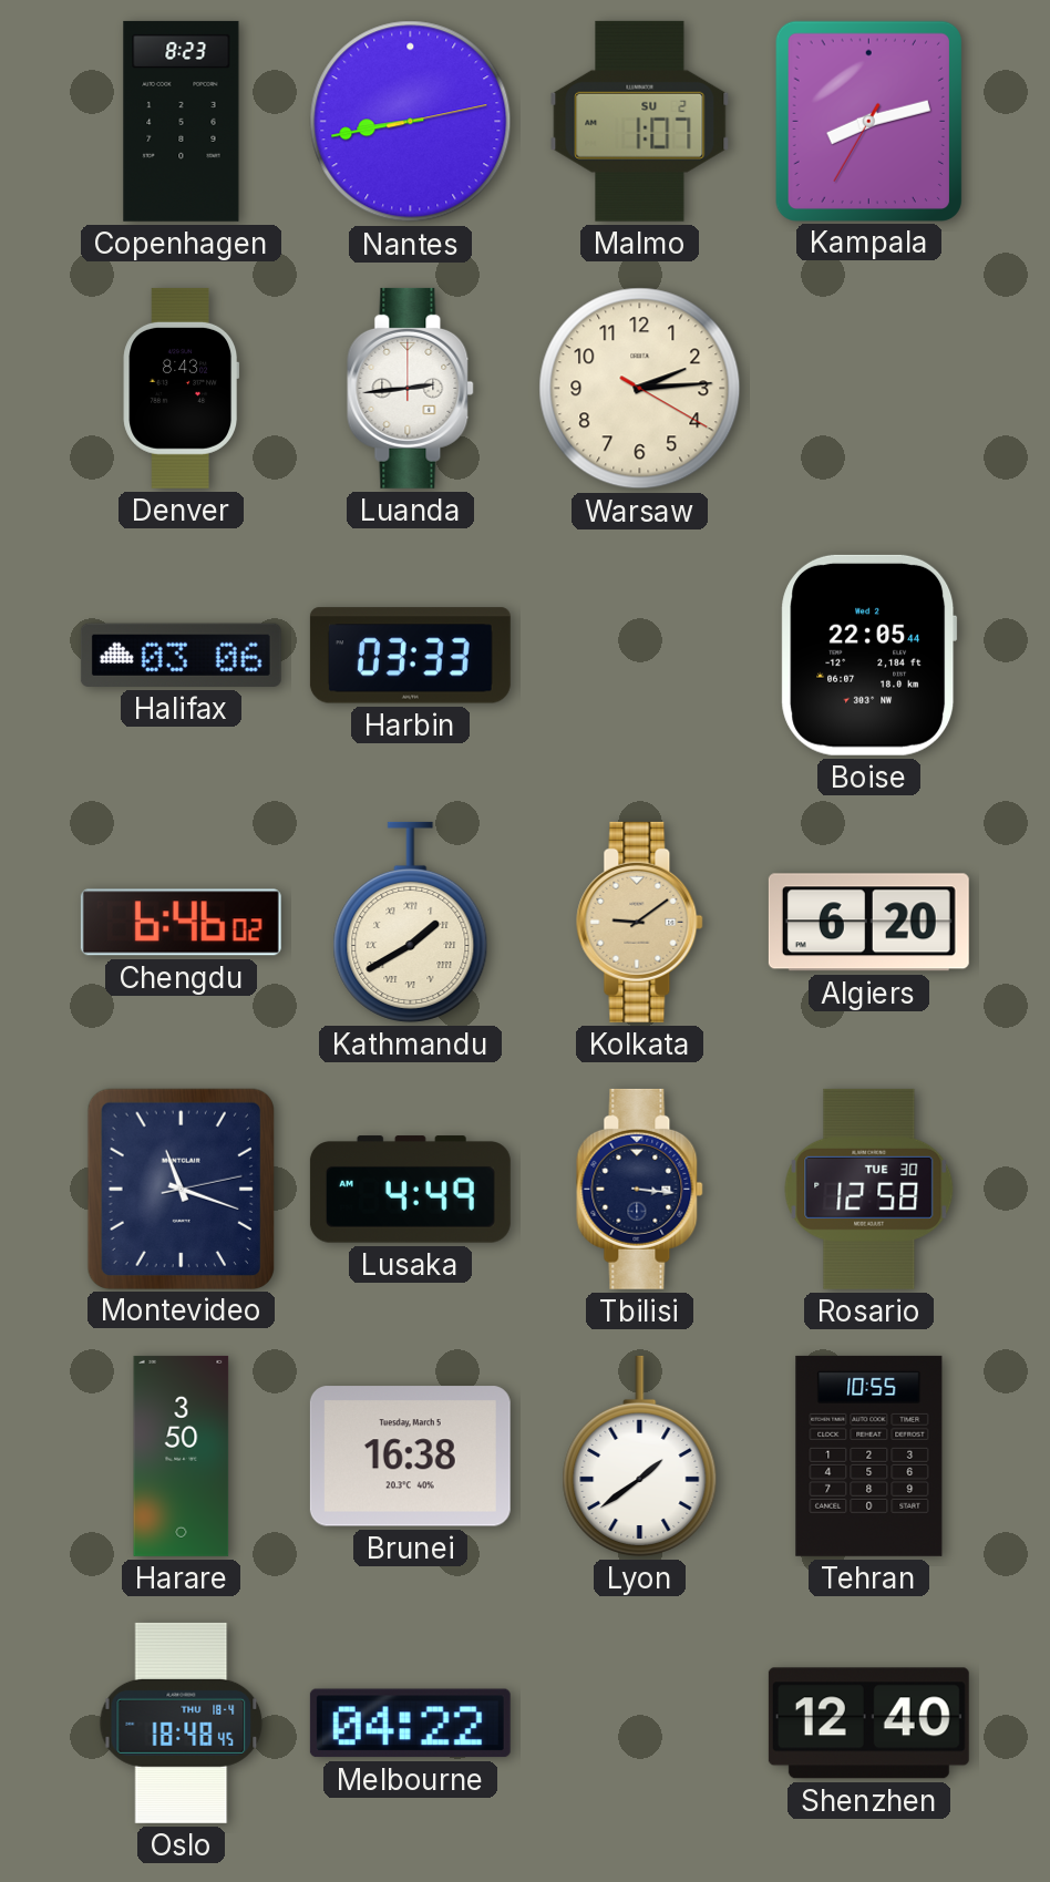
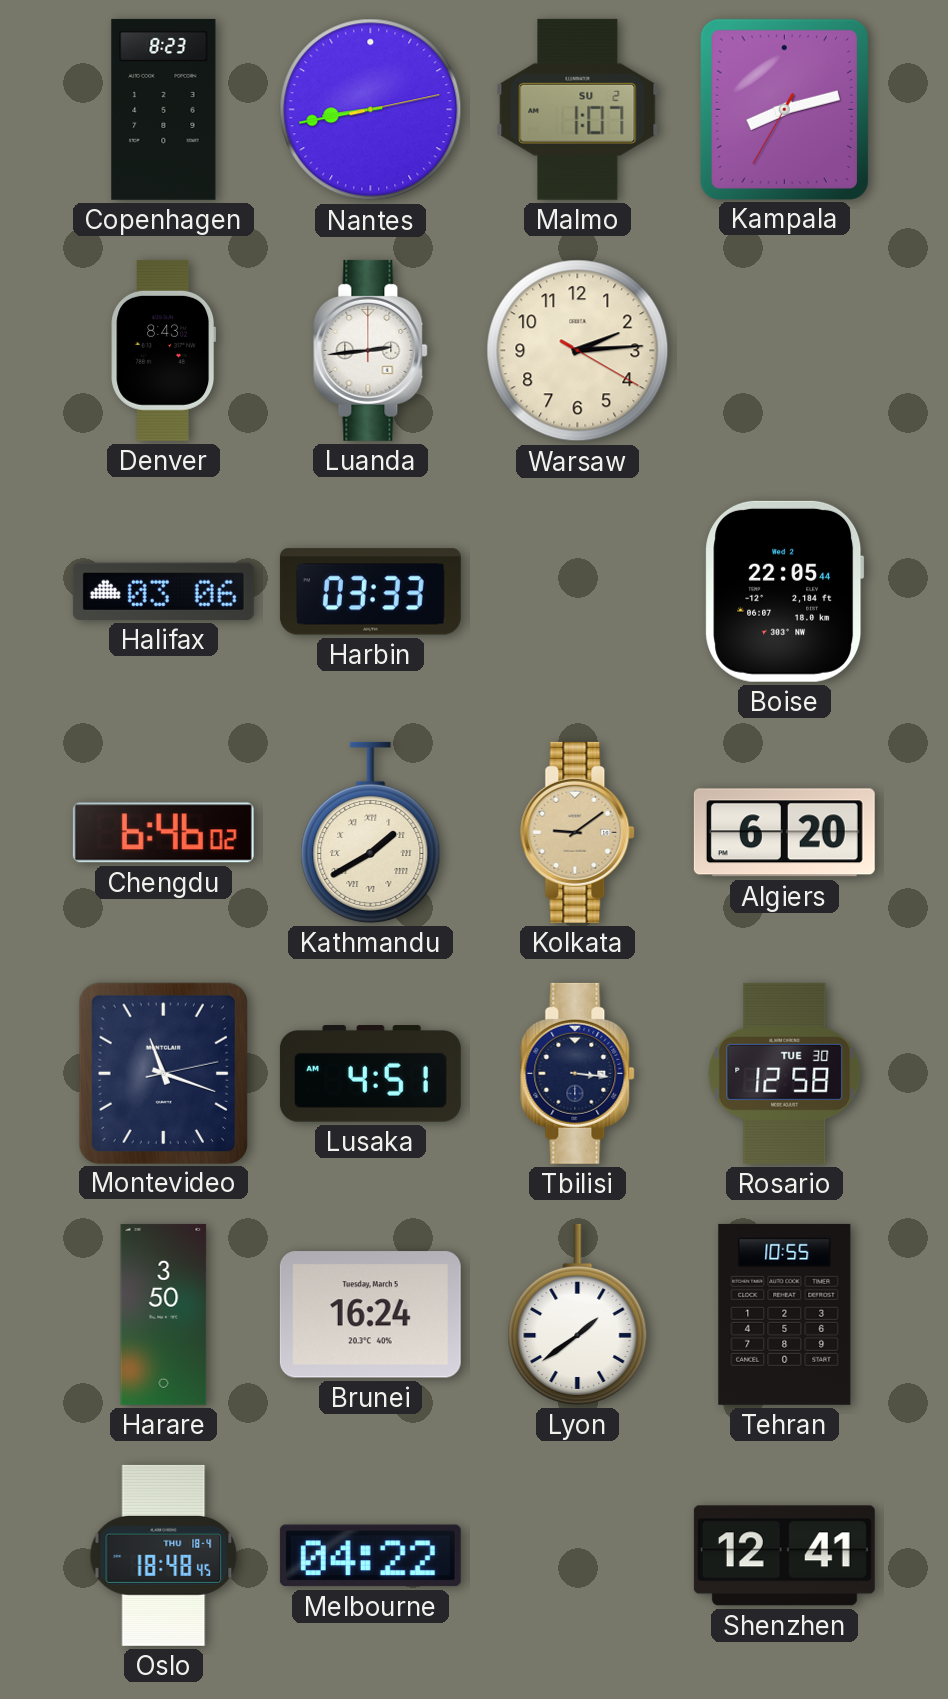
Lusaka: 4:49 -> 4:51
Brunei: 16:38 -> 16:24
Shenzhen: 12:40 -> 12:41
